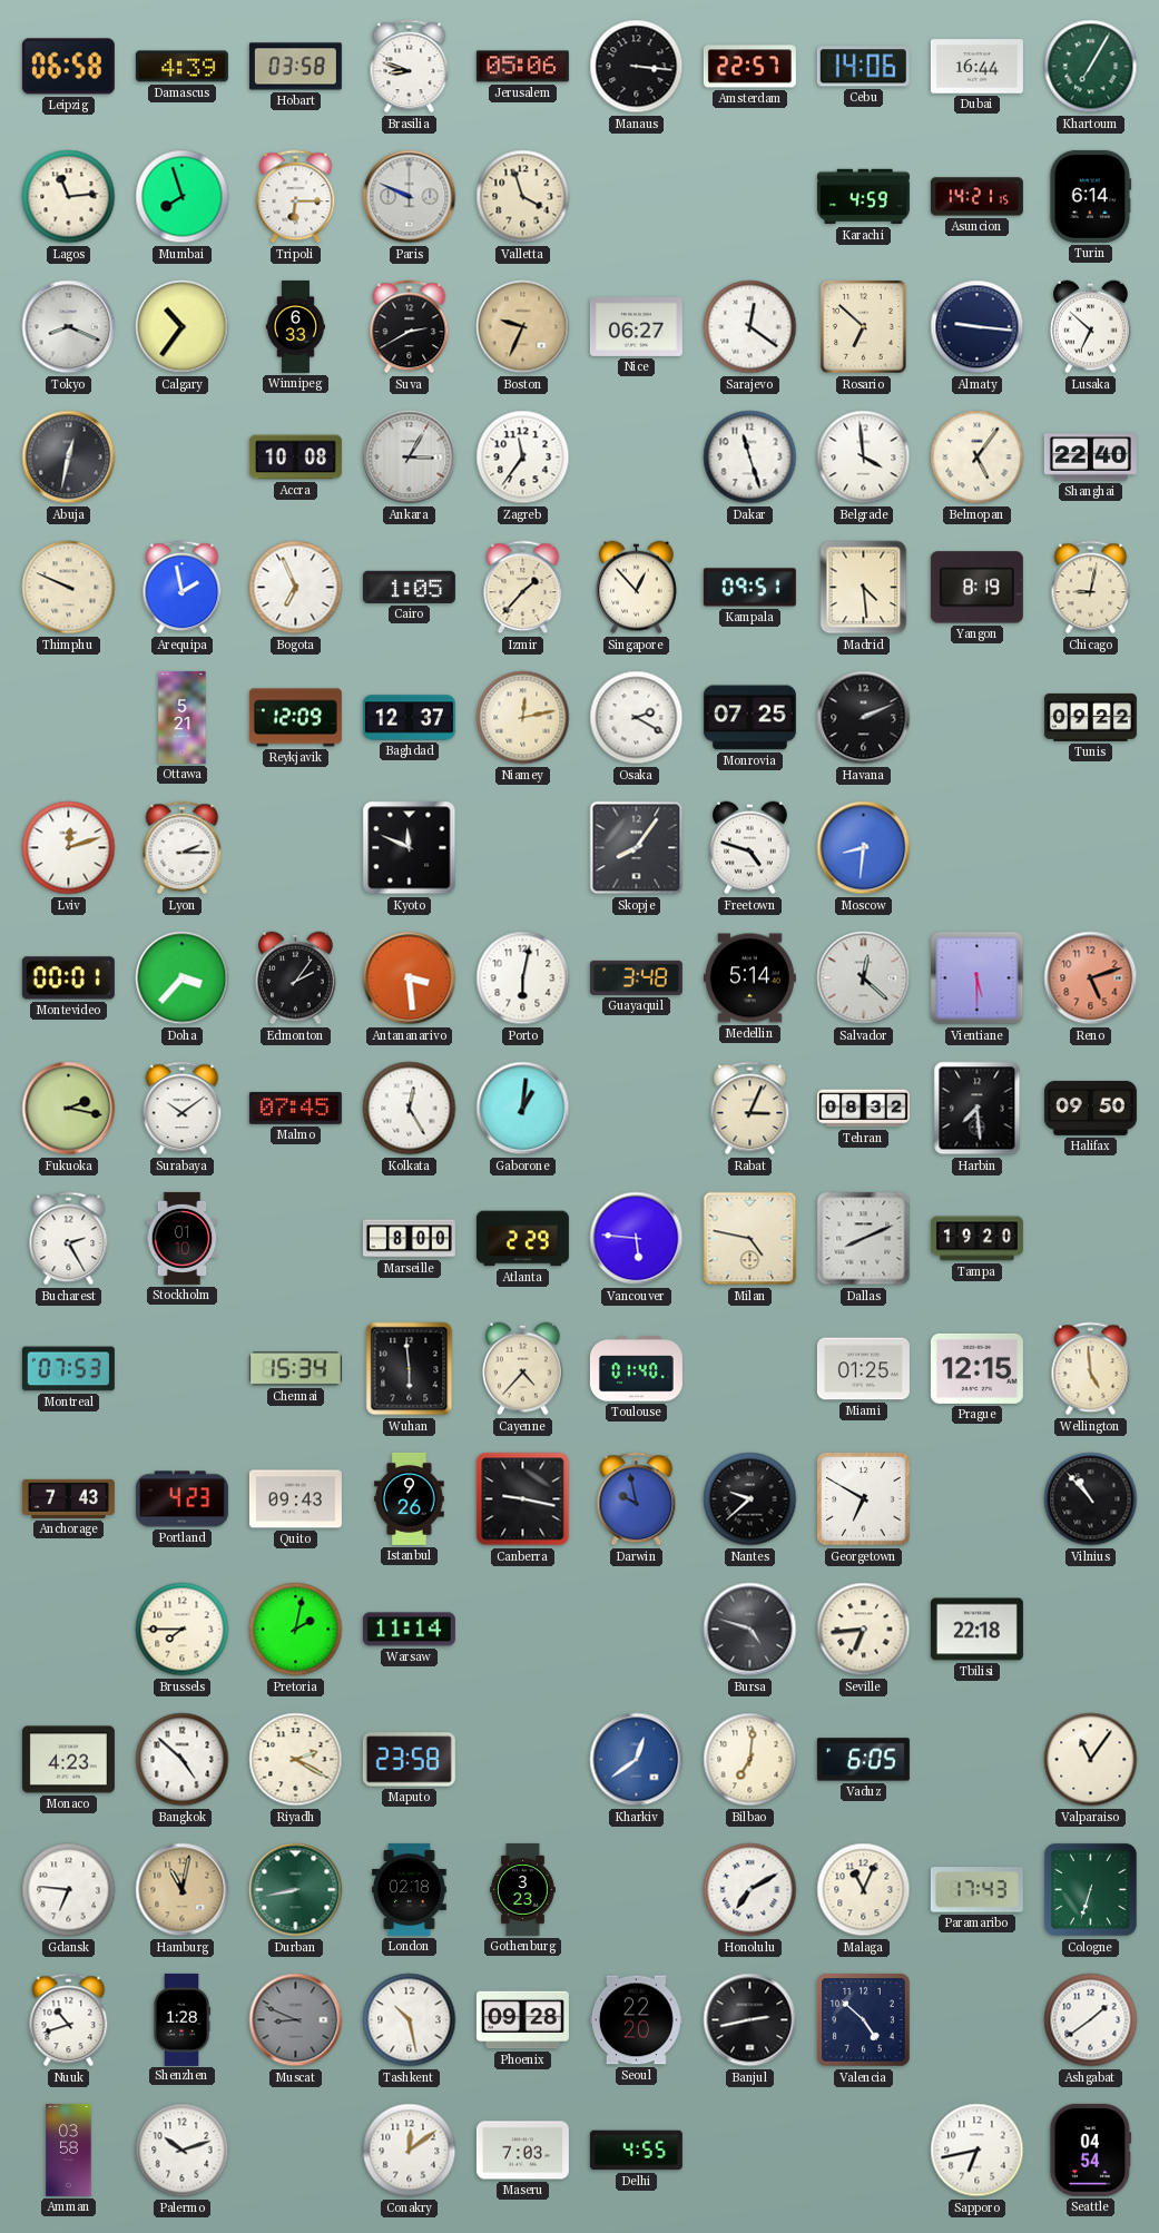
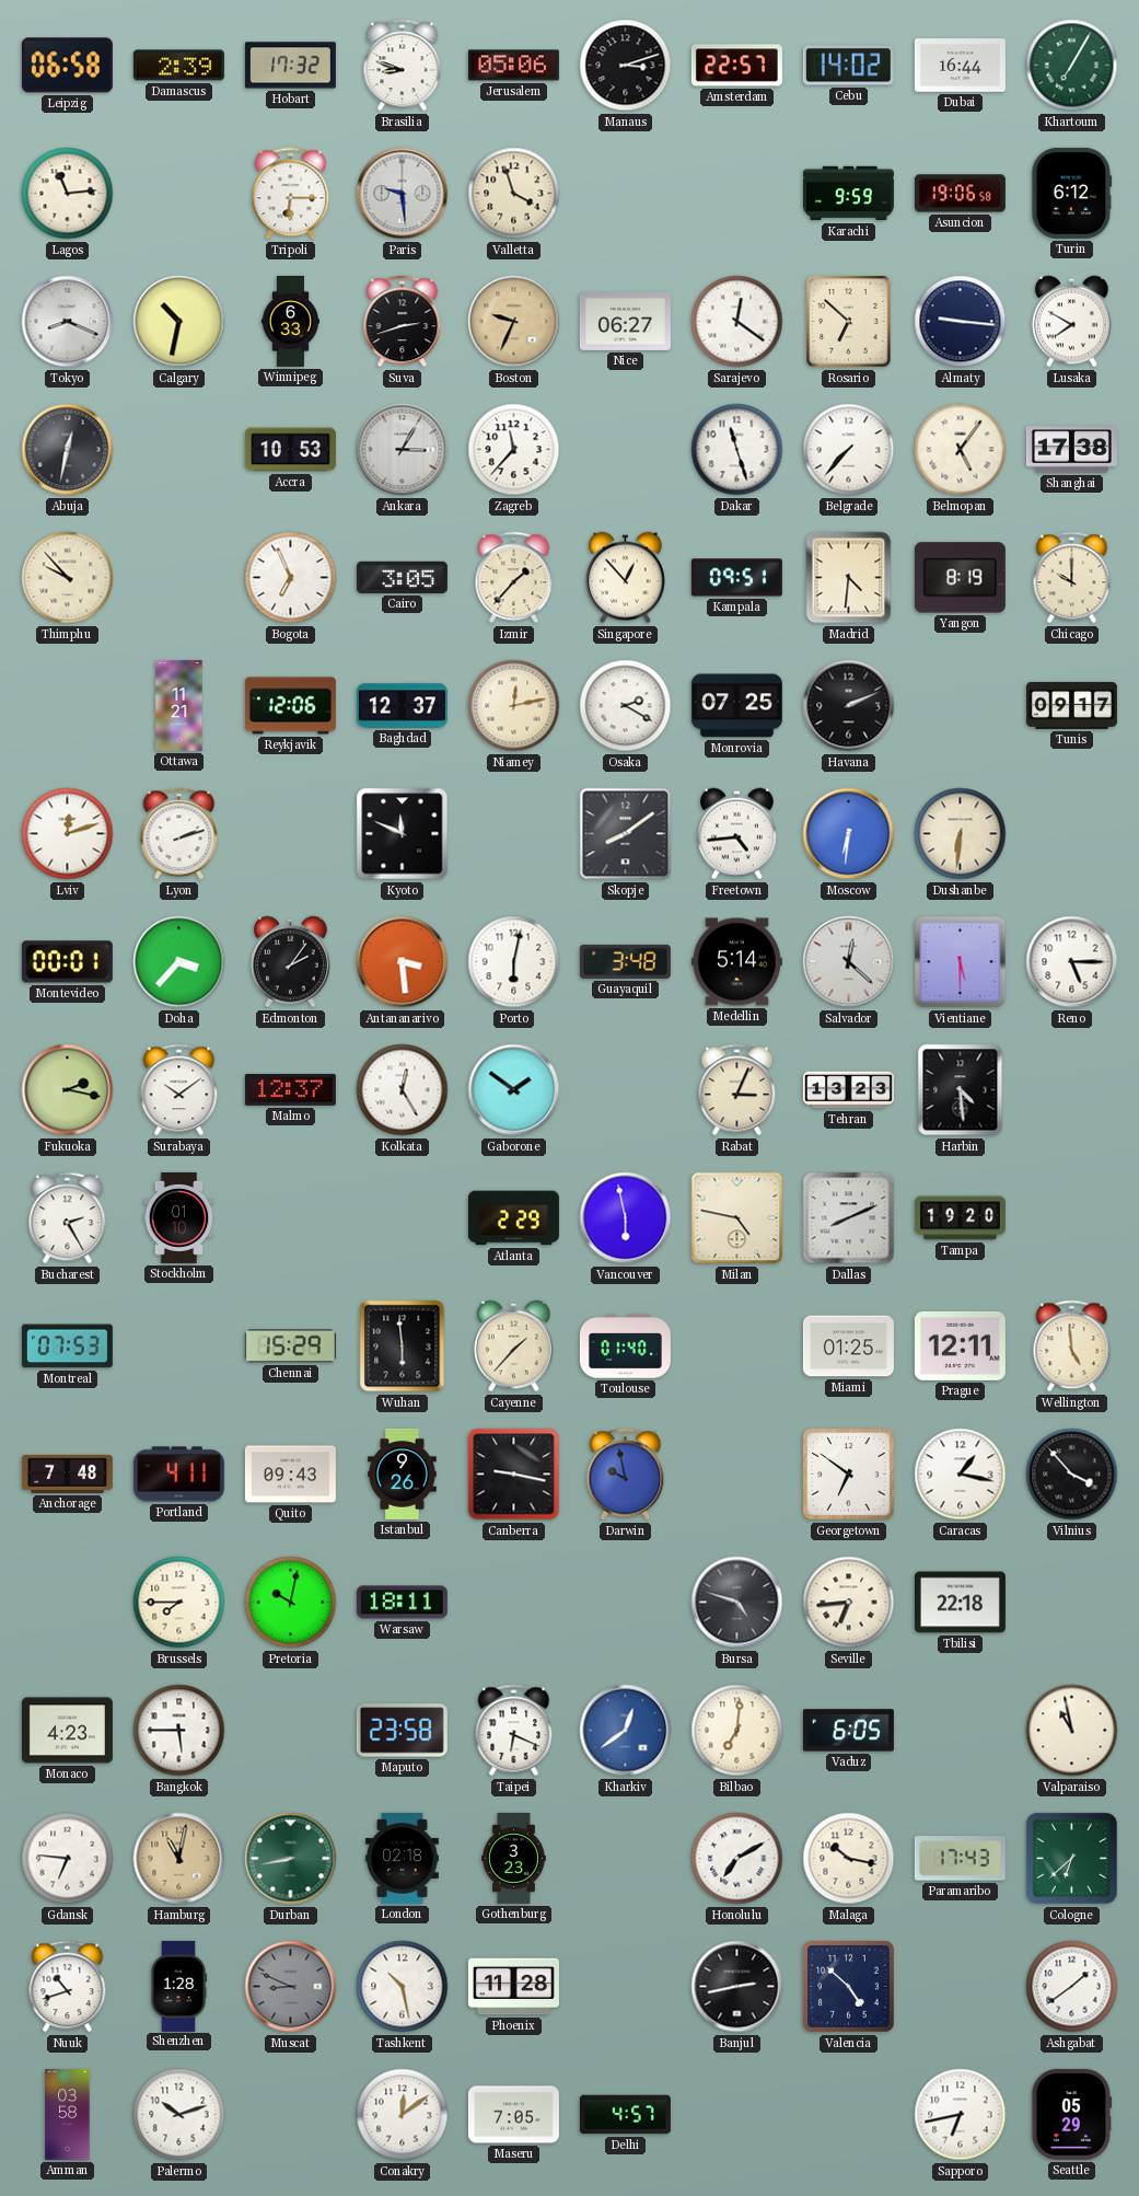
Damascus: 4:39 -> 2:39
Hobart: 03:58 -> 17:32
Manaus: 3:16 -> 3:12
Cebu: 14:06 -> 14:02
Mumbai: 7:57 -> none
Paris: 9:49 -> 9:29
Karachi: 4:59 -> 9:59
Asuncion: 14:21 -> 19:06
Turin: 6:14 -> 6:12
Calgary: 10:36 -> 10:32
Suva: 2:40 -> 2:42
Lusaka: 6:52 -> 7:50
Accra: 10:08 -> 10:53
Zagreb: 11:36 -> 11:37
Belgrade: 3:59 -> 7:37
Shanghai: 22:40 -> 17:38
Thimphu: 9:49 -> 9:53
Arequipa: 1:58 -> none
Cairo: 1:05 -> 3:05
Madrid: 4:29 -> 4:31
Chicago: 9:02 -> 10:00
Ottawa: 5:21 -> 11:21
Reykjavik: 12:09 -> 12:06
Tunis: 09:22 -> 09:17
Lyon: 2:15 -> 2:12
Skopje: 8:06 -> 8:09
Freetown: 4:48 -> 4:44
Moscow: 8:31 -> 6:31
Dushanbe: none -> 6:31
Reno: 5:12 -> 5:15
Reno dial: salmon -> white
Malmo: 07:45 -> 12:37
Gaborone: 1:01 -> 1:51
Tehran: 08:32 -> 13:23
Harbin: 7:29 -> 4:29
Halifax: 09:50 -> none
Marseille: 8:00 -> none
Vancouver: 5:46 -> 5:58
Chennai: 15:34 -> 15:29
Cayenne: 4:37 -> 1:37
Prague: 12:15 -> 12:11
Anchorage: 7:43 -> 7:48
Portland: 4:23 -> 4:11
Nantes: 9:38 -> none
Georgetown: 6:50 -> 6:51
Caracas: none -> 1:17
Vilnius: 10:53 -> 3:53
Pretoria: 2:02 -> 10:02
Warsaw: 11:14 -> 18:11
Bangkok: 4:52 -> 5:45
Riyadh: 2:20 -> none
Taipei: none -> 6:19
Valparaiso: 11:06 -> 10:58
Malaga: 11:04 -> 10:17
Cologne: 6:33 -> 6:38
Phoenix: 09:28 -> 11:28
Seoul: 22:20 -> none
Maseru: 7:03 -> 7:05
Delhi: 4:55 -> 4:57
Seattle: 04:54 -> 05:29
